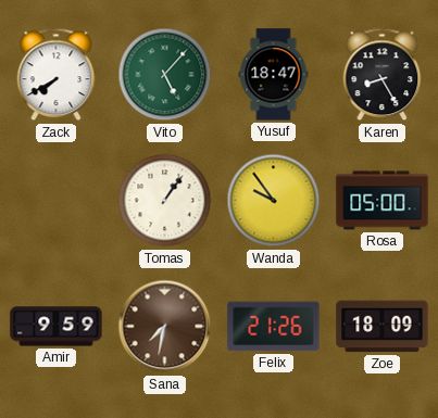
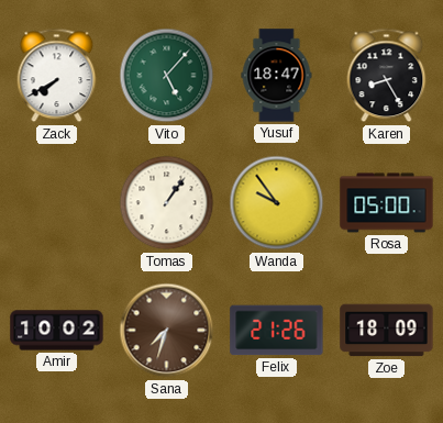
Amir: 9:59 -> 10:02
Sana: 7:32 -> 7:33
